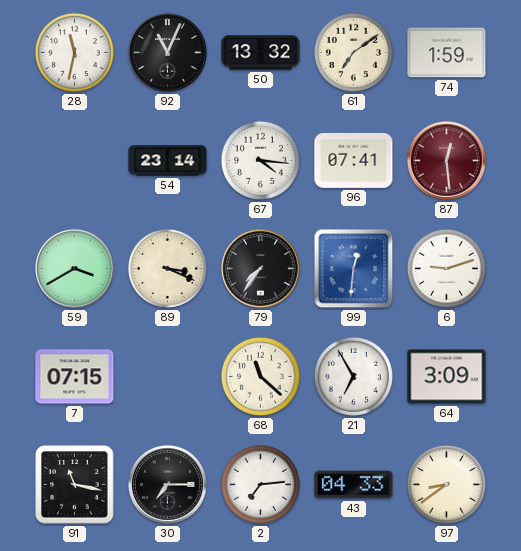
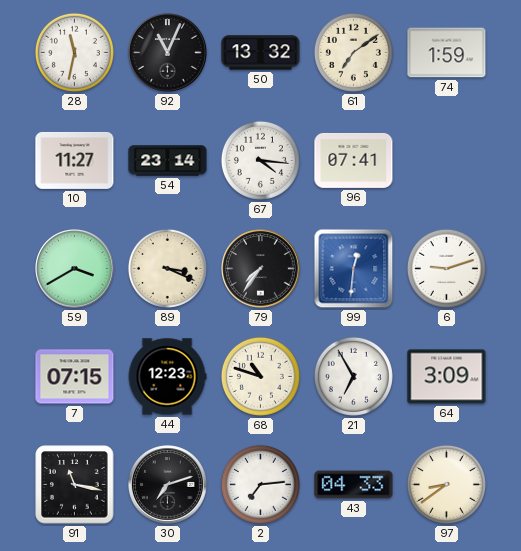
10: none -> 11:27
87: 12:29 -> none
44: none -> 12:23
68: 11:22 -> 10:48
30: 7:15 -> 7:12
